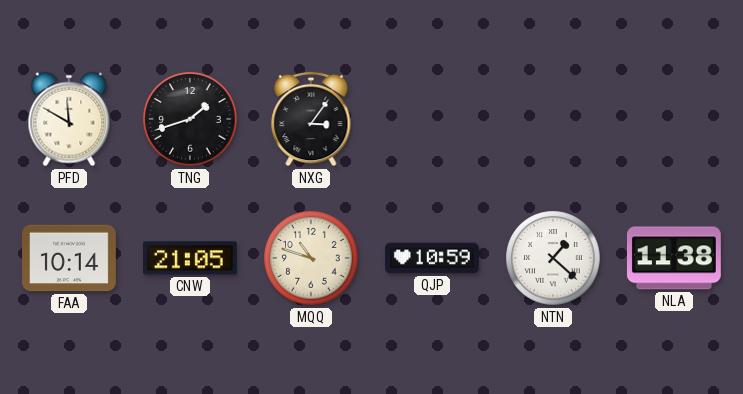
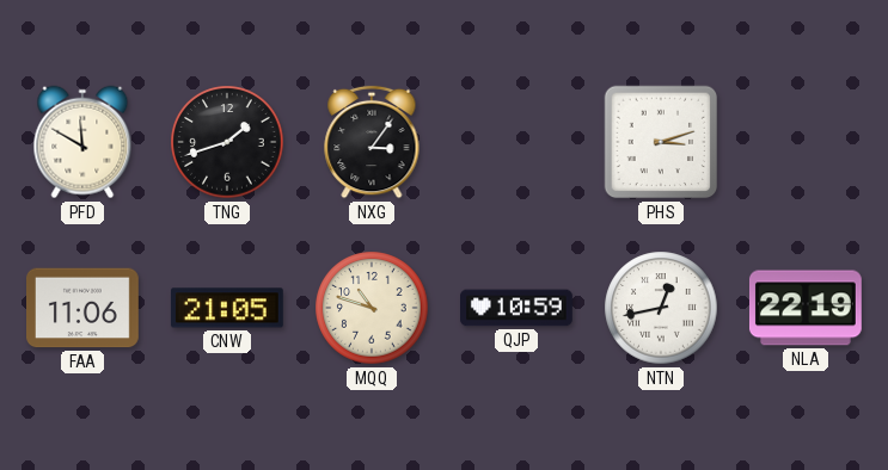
PHS: none -> 3:12
FAA: 10:14 -> 11:06
NTN: 1:22 -> 12:43
NLA: 11:38 -> 22:19
